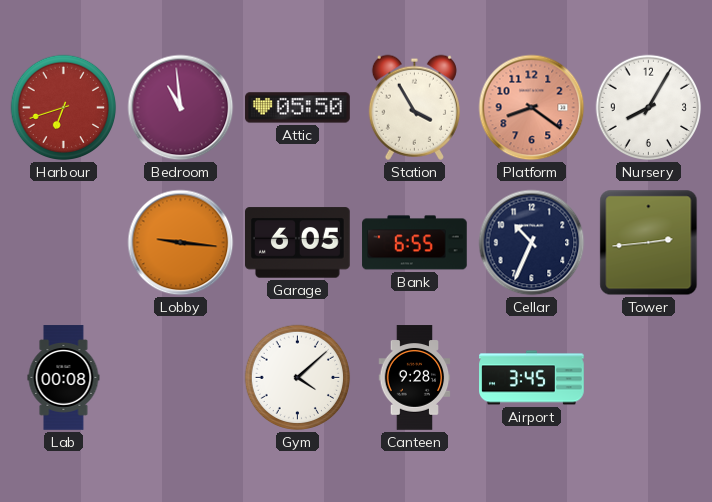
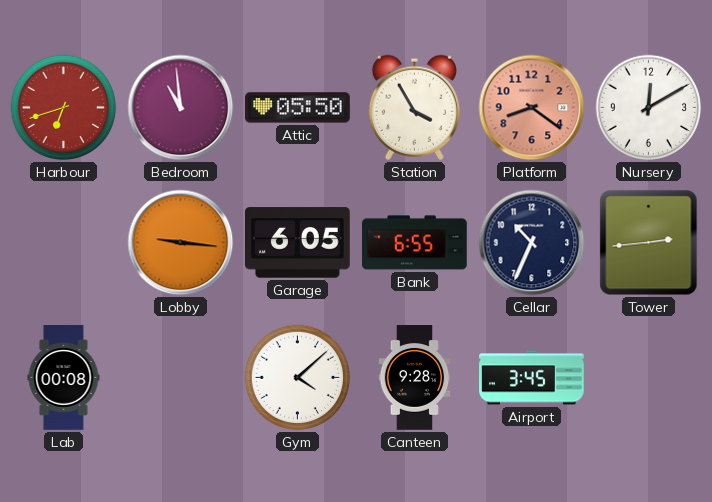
Nursery: 8:05 -> 12:10
